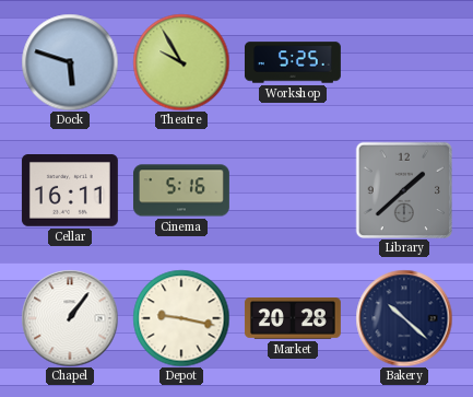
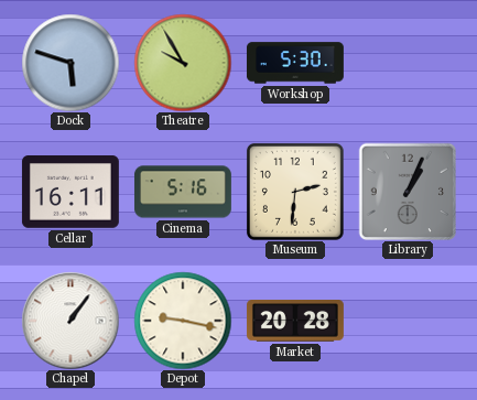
Workshop: 5:25 -> 5:30
Museum: none -> 2:31
Library: 1:38 -> 1:04
Bakery: 10:22 -> none
